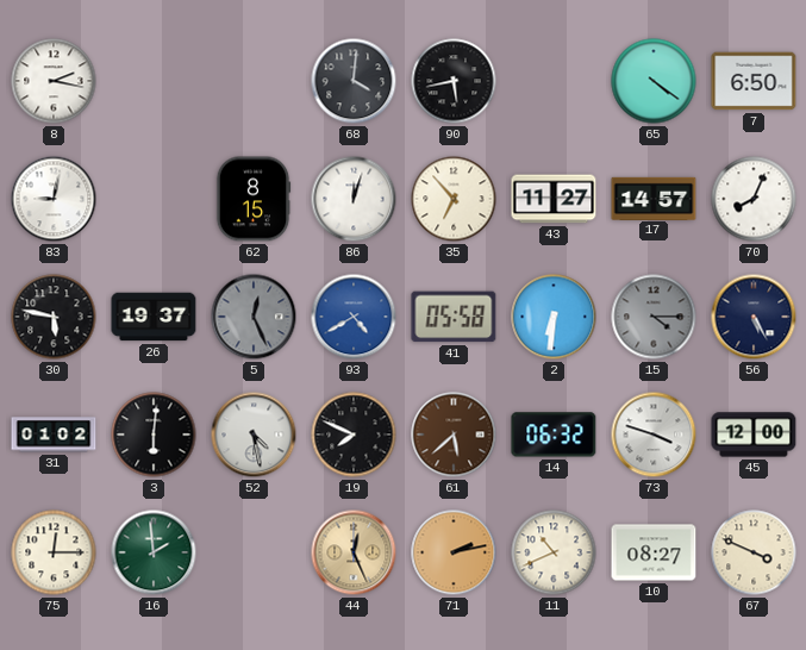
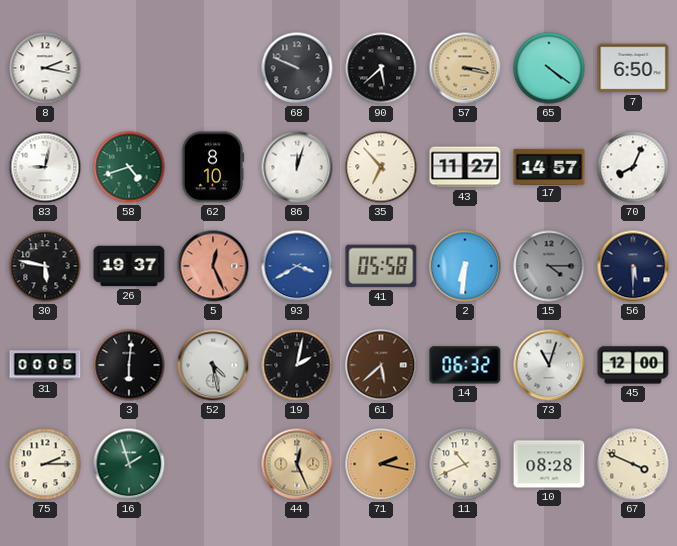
68: 4:01 -> 9:49
90: 5:43 -> 5:38
57: none -> 3:17
58: none -> 4:42
62: 8:15 -> 8:10
5 dial: grey -> salmon
93: 4:40 -> 3:40
56: 5:25 -> 5:30
31: 01:02 -> 00:05
19: 7:49 -> 2:02
73: 3:48 -> 11:03
75: 12:15 -> 2:15
16: 1:59 -> 1:57
71: 2:13 -> 2:17
10: 08:27 -> 08:28
